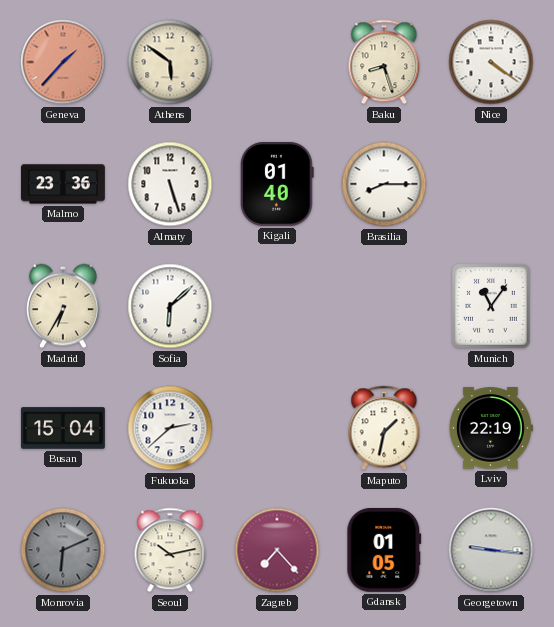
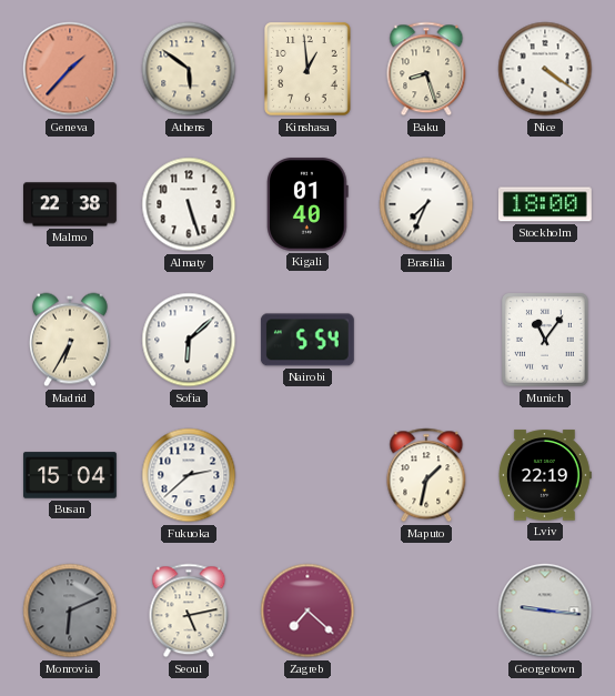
Kinshasa: none -> 12:59
Malmo: 23:36 -> 22:38
Brasilia: 8:15 -> 7:34
Stockholm: none -> 18:00
Nairobi: none -> 5:54
Seoul: 10:13 -> 5:13
Zagreb: 7:23 -> 7:22
Gdansk: 01:05 -> none
